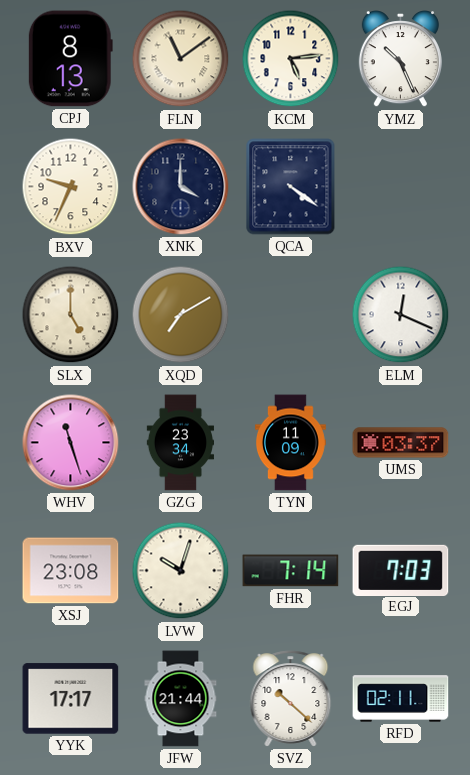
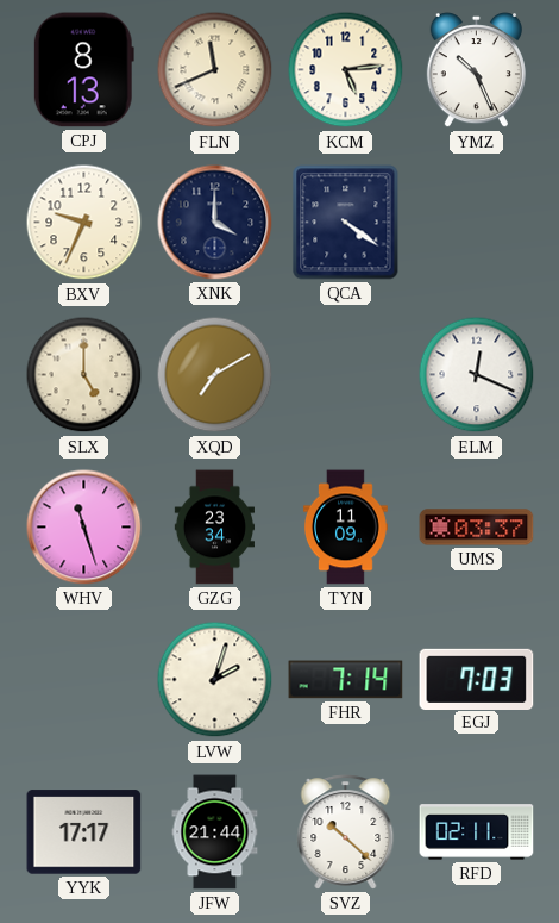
FLN: 11:09 -> 11:41
XSJ: 23:08 -> none
LVW: 10:03 -> 2:03
